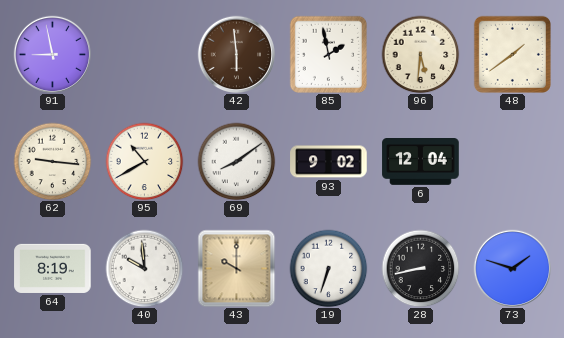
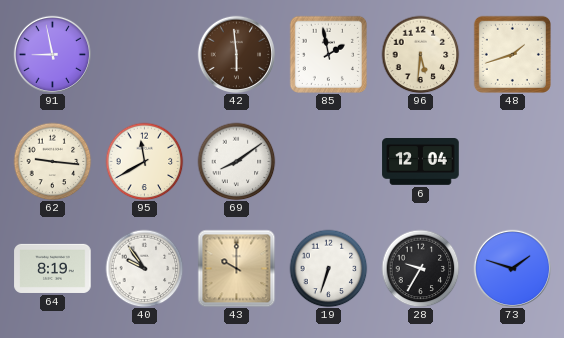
48: 1:39 -> 1:42
95: 10:40 -> 11:40
93: 9:02 -> none
40: 9:59 -> 9:54
28: 8:43 -> 9:35
